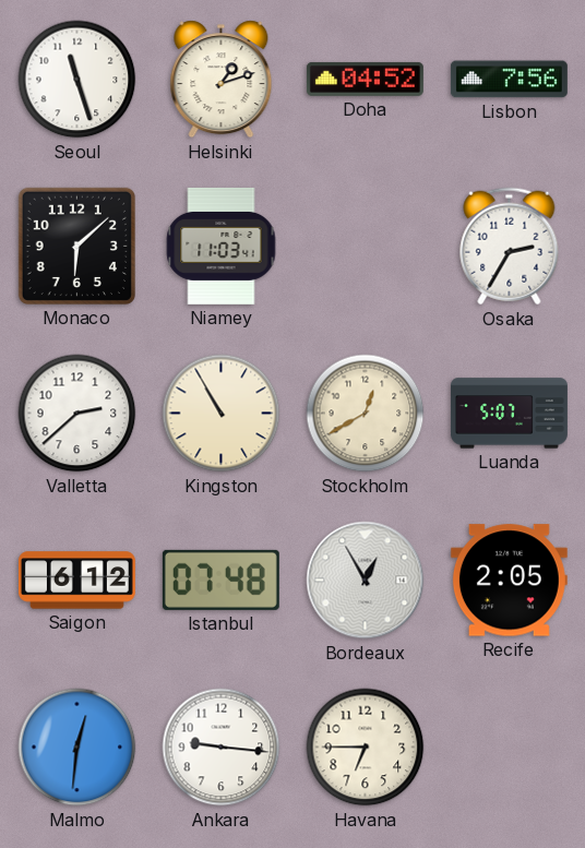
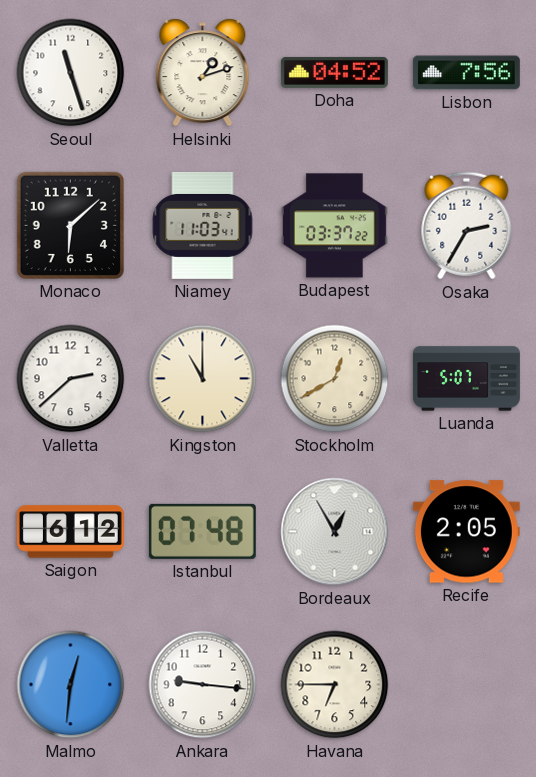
Budapest: none -> 03:37
Kingston: 10:55 -> 11:00
